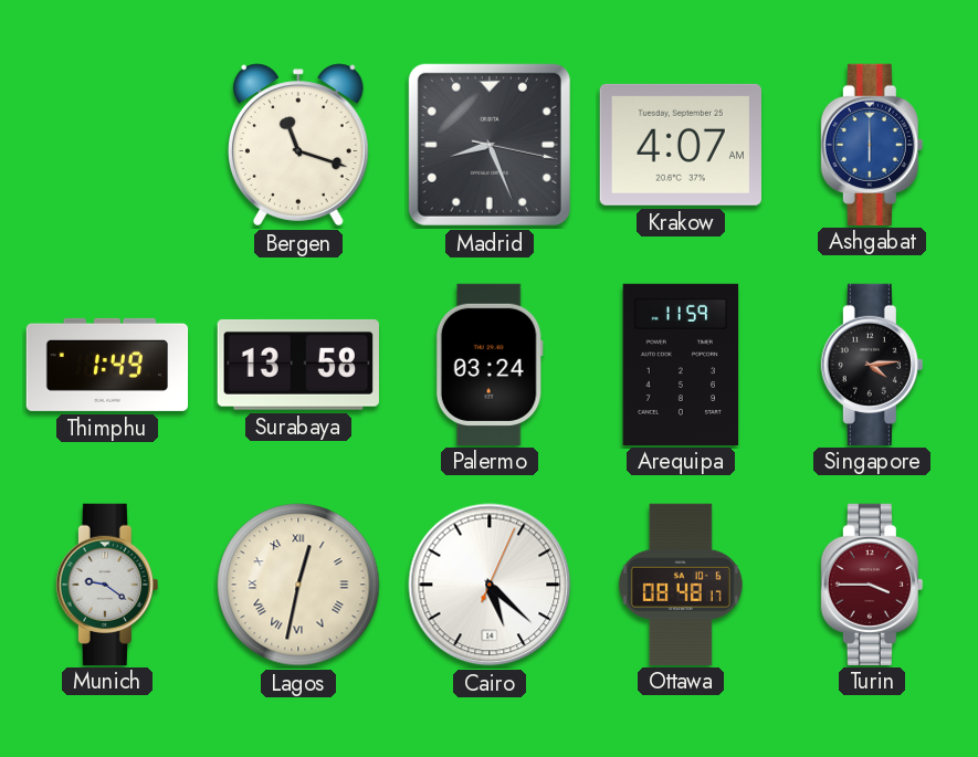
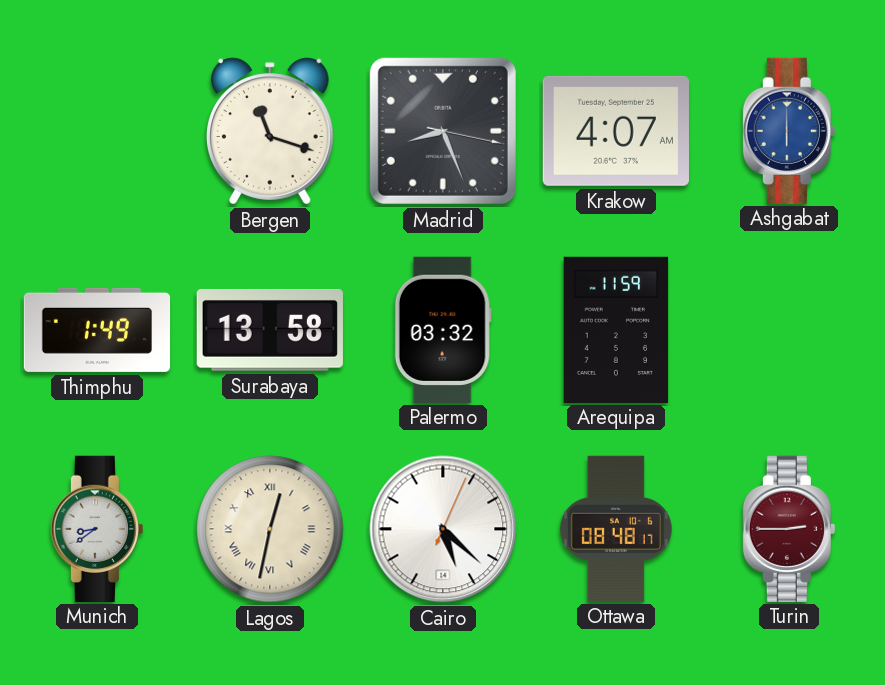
Palermo: 03:24 -> 03:32
Singapore: 4:14 -> none
Munich: 9:21 -> 8:39
Turin: 3:45 -> 2:45
